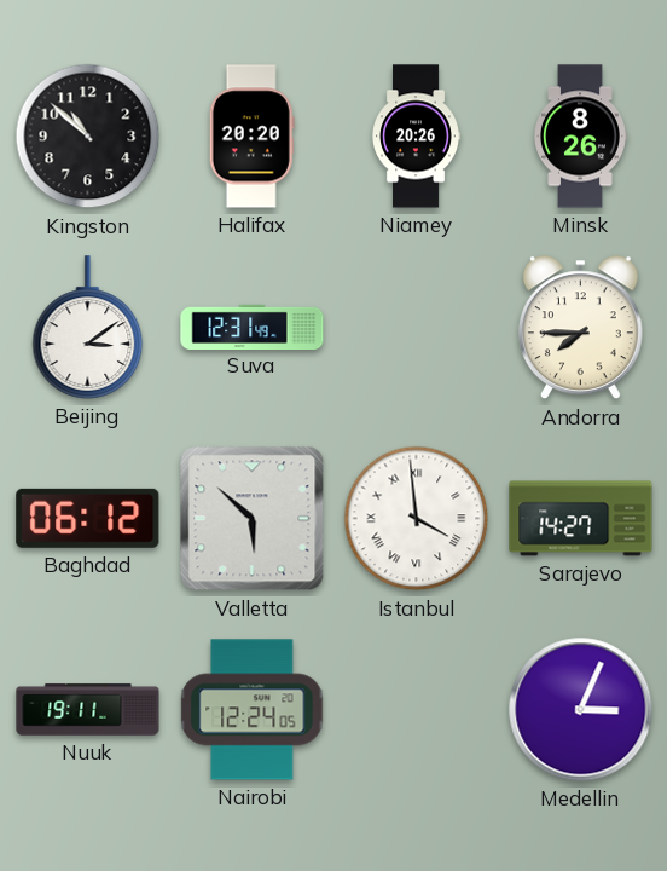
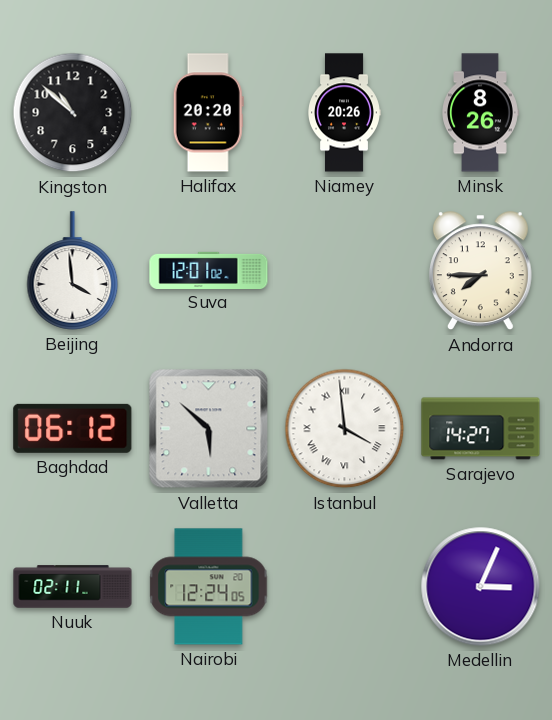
Beijing: 3:09 -> 3:59
Suva: 12:31 -> 12:01
Nuuk: 19:11 -> 02:11
